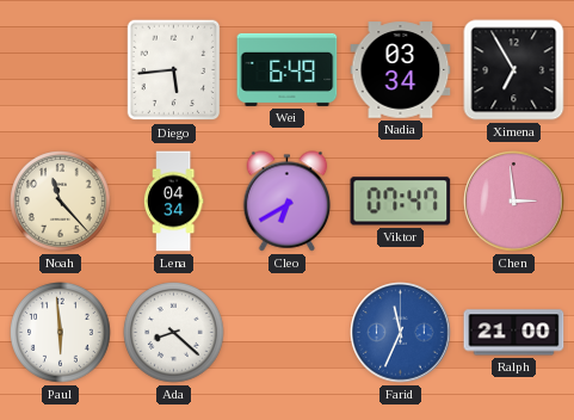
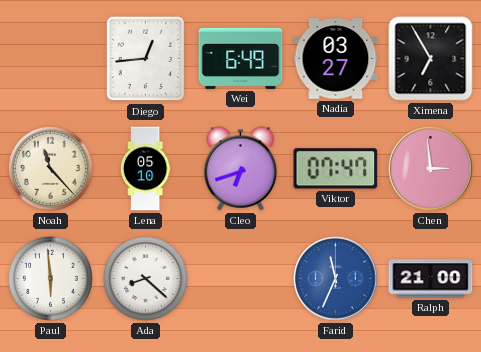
Diego: 5:44 -> 12:44
Nadia: 03:34 -> 03:27
Lena: 04:34 -> 05:10
Cleo: 6:40 -> 6:42
